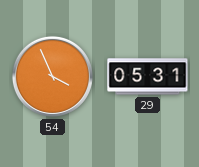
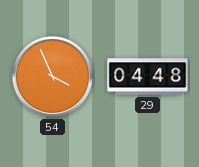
29: 05:31 -> 04:48
